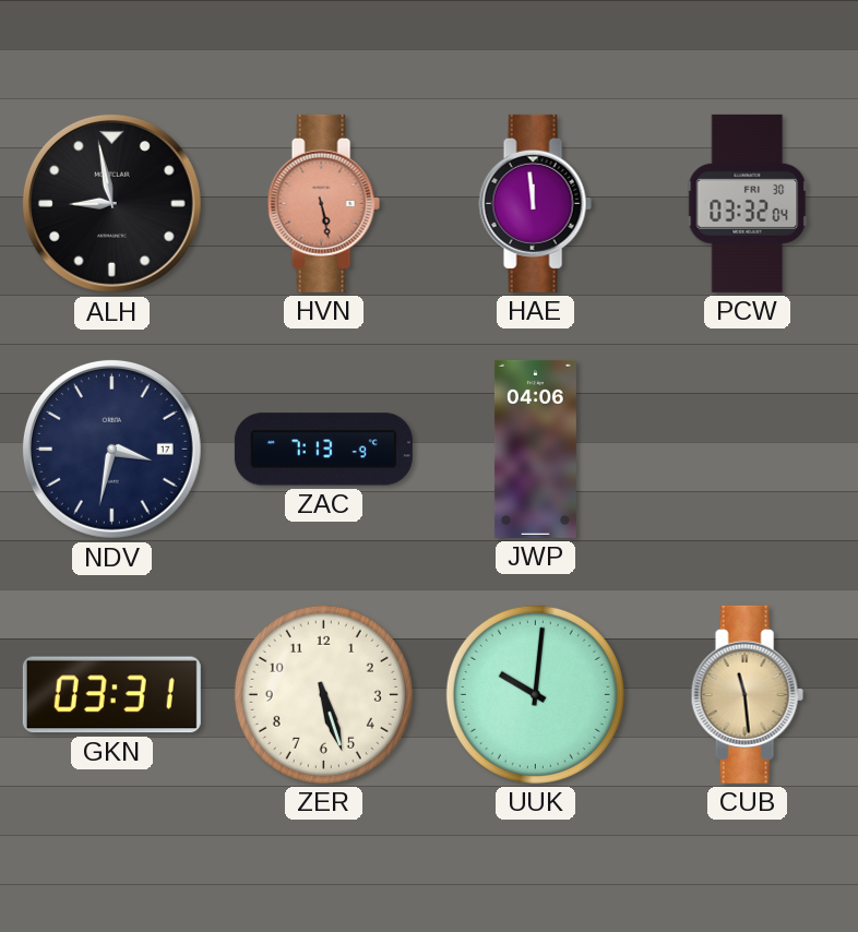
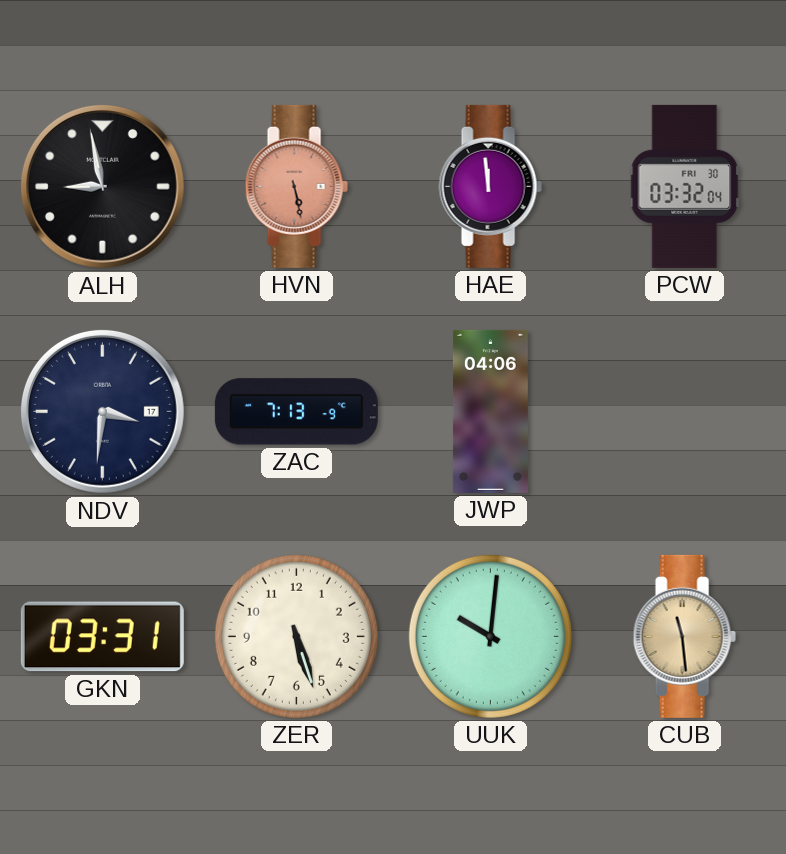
NDV: 3:32 -> 3:31
